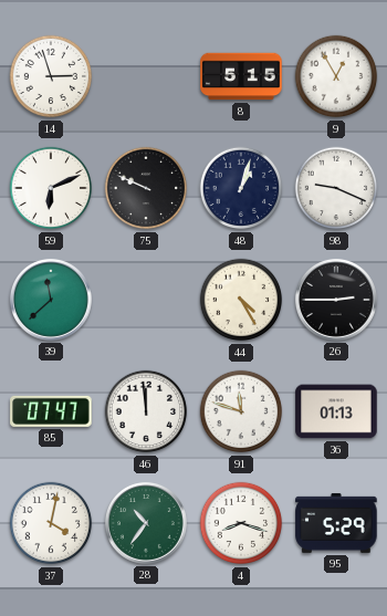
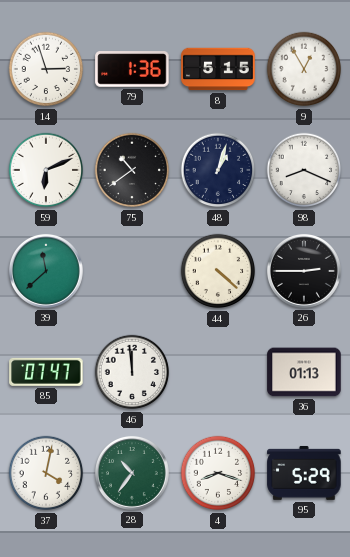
79: none -> 1:36
75: 9:49 -> 10:39
98: 9:19 -> 8:19
44: 4:25 -> 4:22
91: 11:48 -> none
